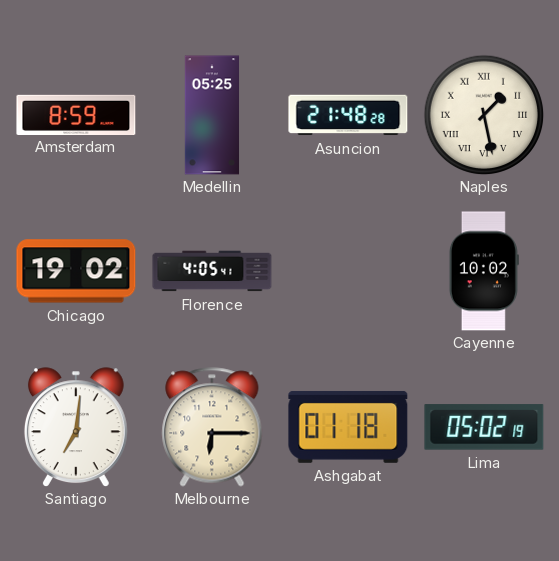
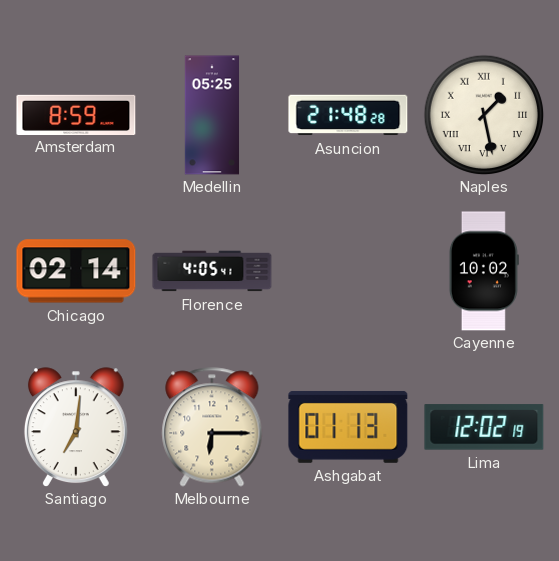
Chicago: 19:02 -> 02:14
Ashgabat: 01:18 -> 01:13
Lima: 05:02 -> 12:02
